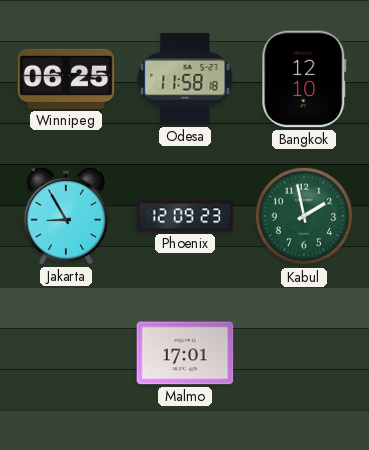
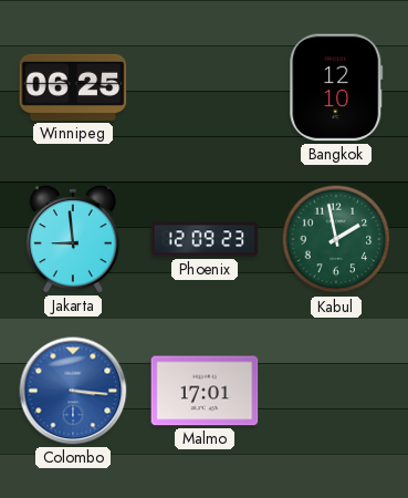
Odesa: 11:58 -> none
Jakarta: 8:55 -> 8:59
Colombo: none -> 3:16
